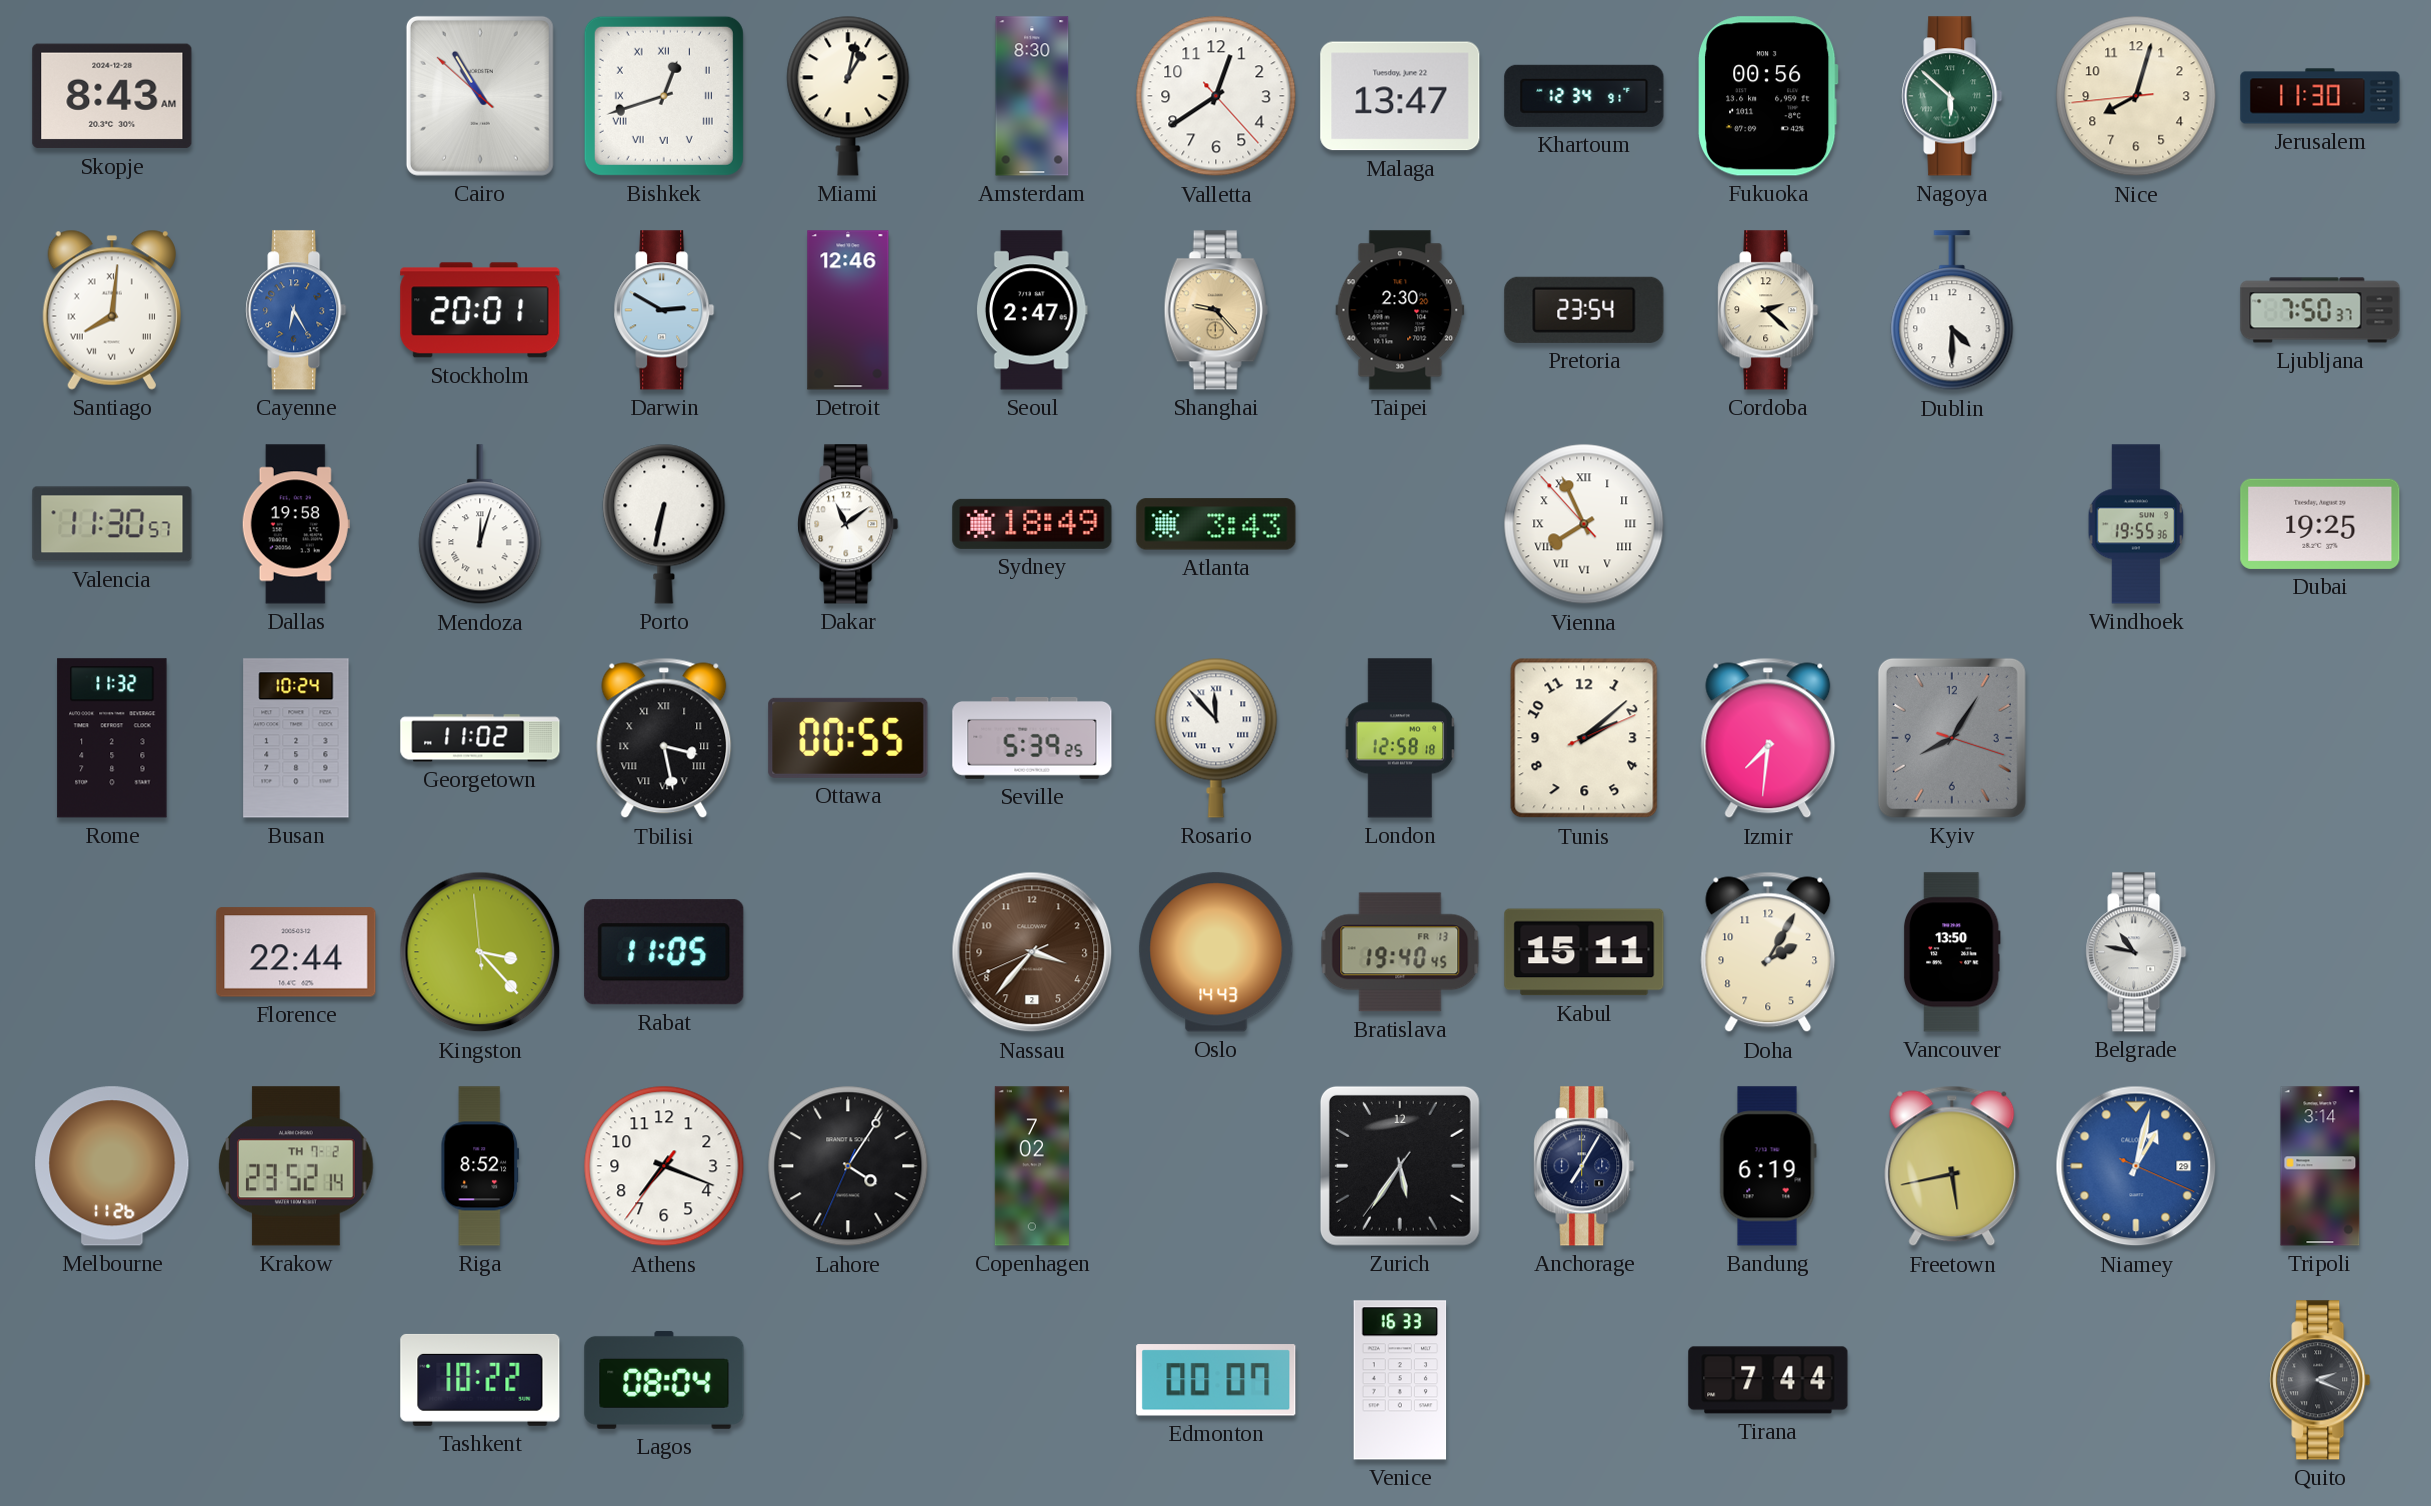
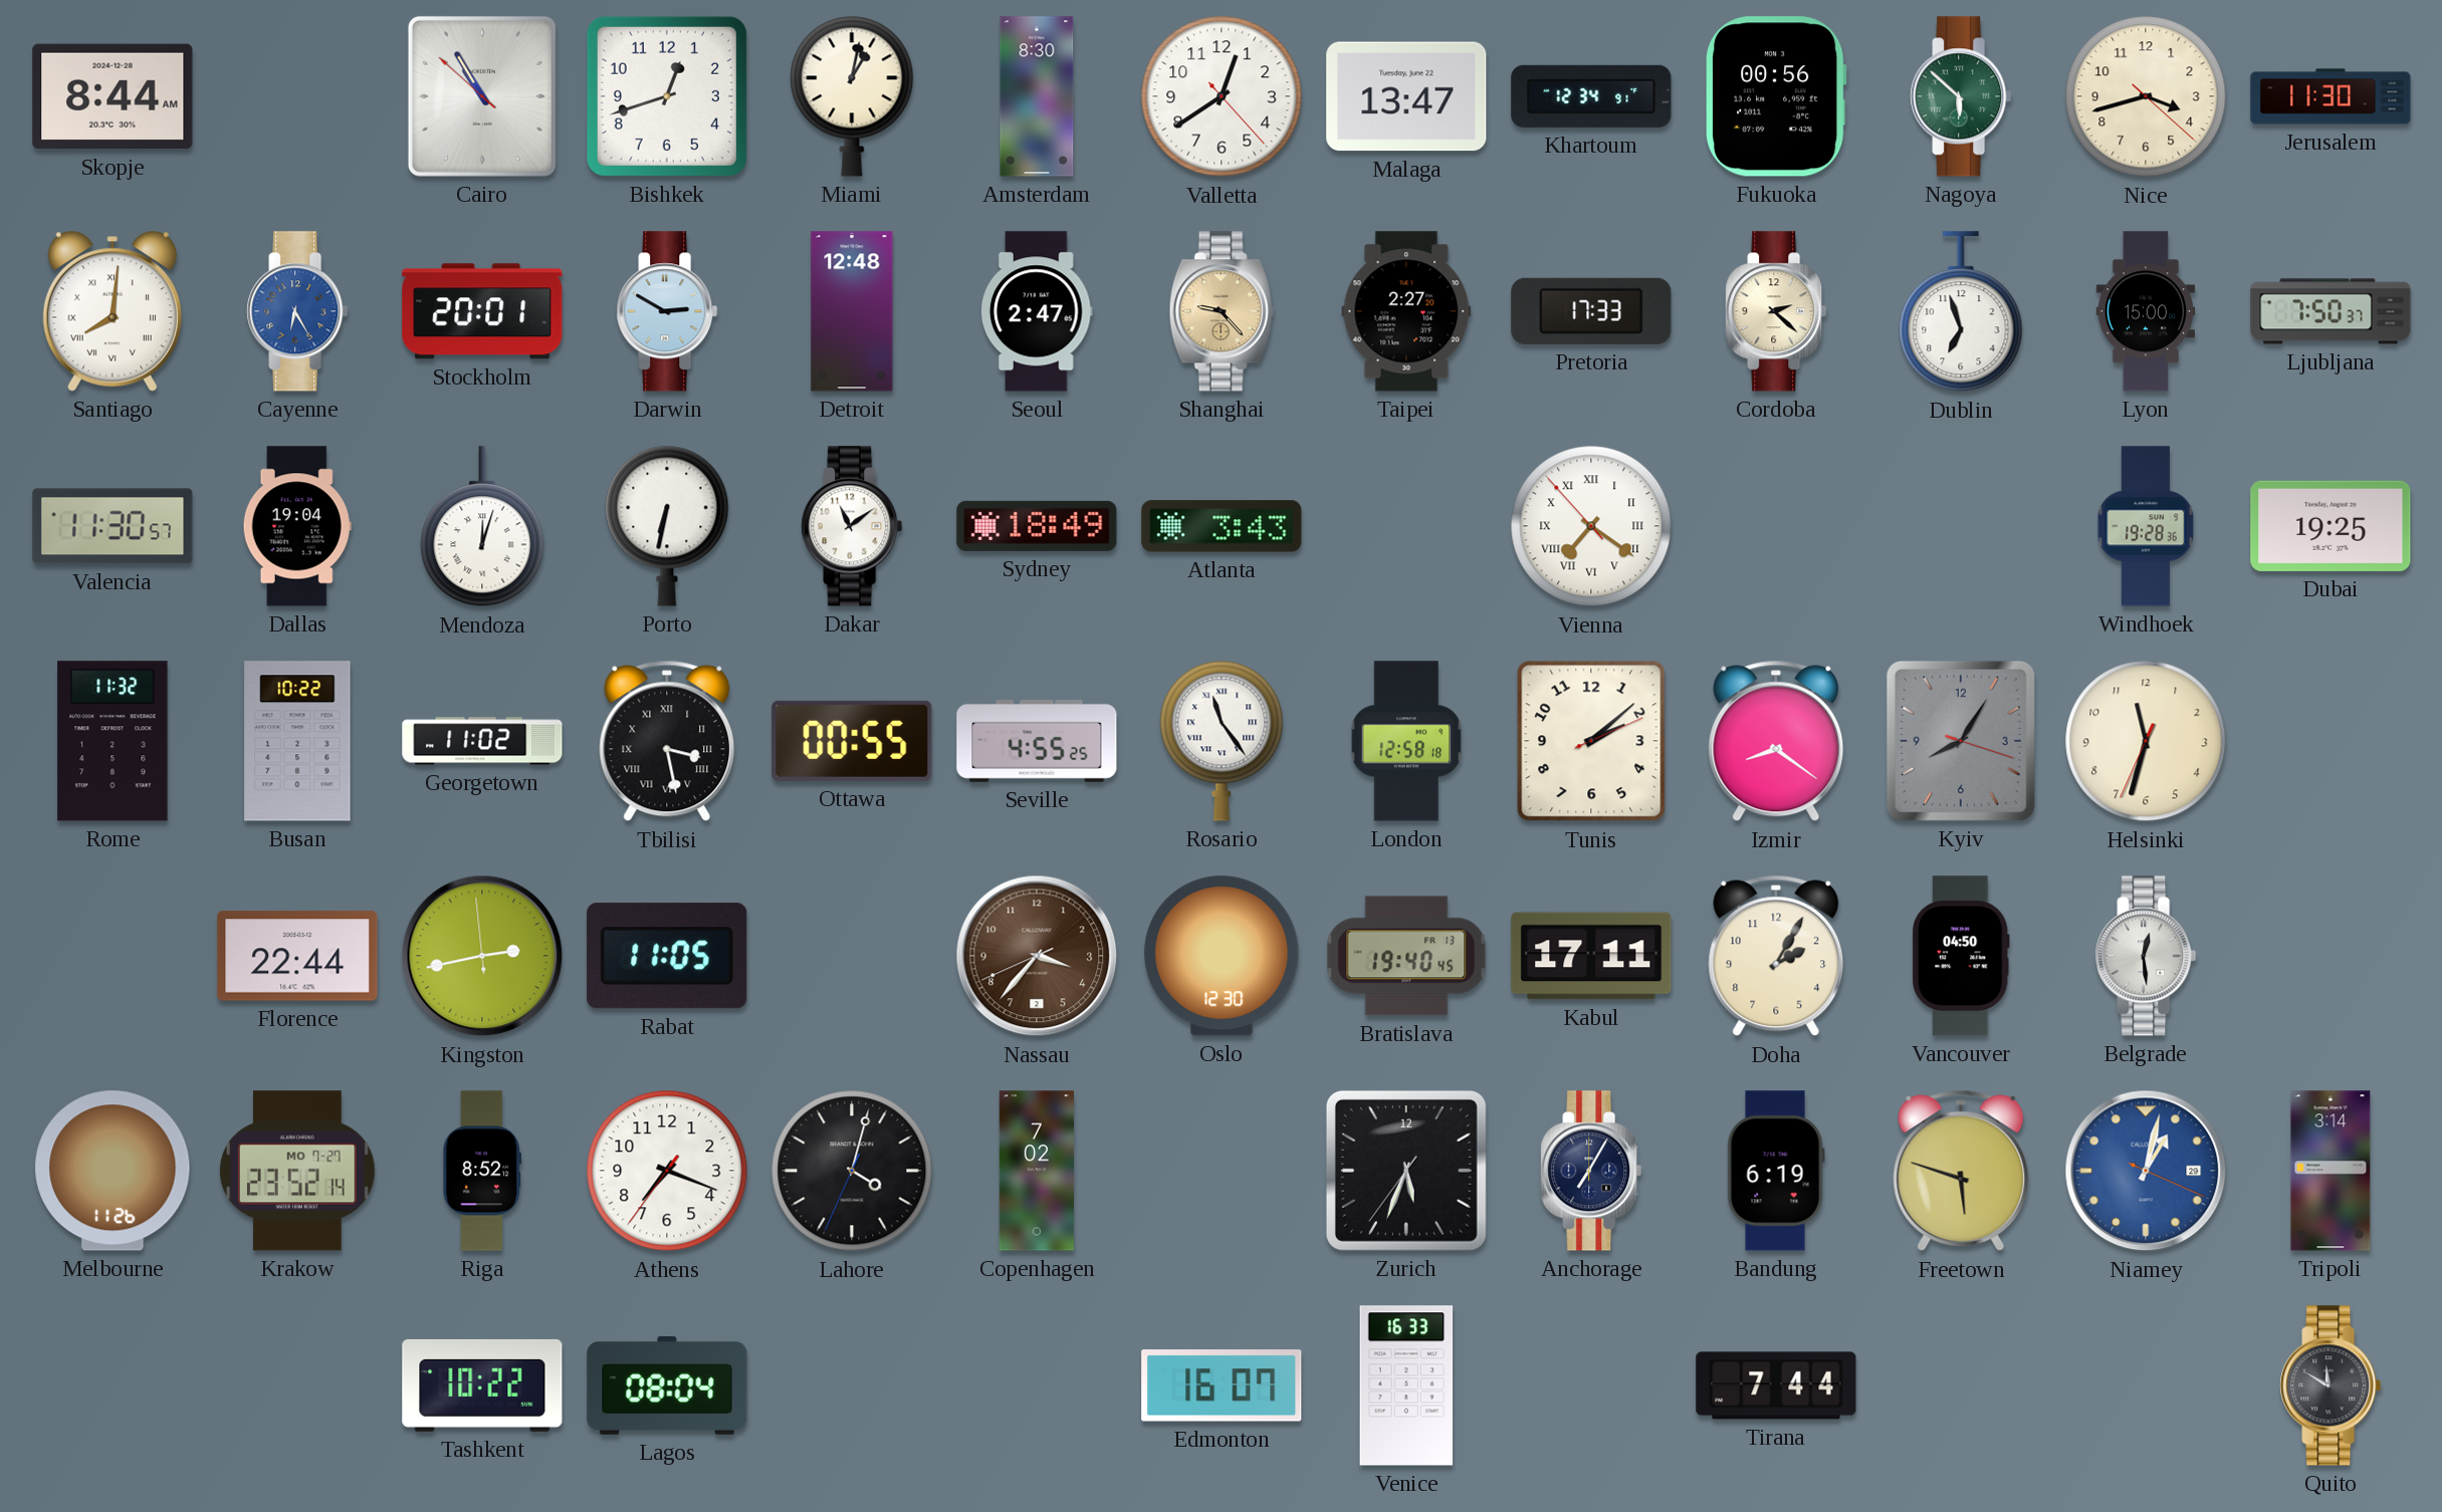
Skopje: 8:43 -> 8:44
Bishkek numerals: Roman -> Arabic
Nice: 8:02 -> 3:42
Detroit: 12:46 -> 12:48
Taipei: 2:30 -> 2:27
Pretoria: 23:54 -> 17:33
Dublin: 4:30 -> 6:57
Lyon: none -> 15:00
Dallas: 19:58 -> 19:04
Vienna: 7:55 -> 7:20
Windhoek: 19:55 -> 19:28
Busan: 10:24 -> 10:22
Seville: 5:39 -> 4:55
Rosario: 11:53 -> 11:24
Izmir: 7:31 -> 8:21
Helsinki: none -> 11:32
Kingston: 3:22 -> 2:42
Oslo: 14:43 -> 12:30
Kabul: 15:11 -> 17:11
Vancouver: 13:50 -> 04:50
Belgrade: 10:47 -> 12:29
Krakow date: TH 7-2 -> MO 7-27
Lahore: 4:05 -> 4:02
Zurich: 5:35 -> 5:33
Freetown: 5:43 -> 5:48
Edmonton: 00:07 -> 16:07
Quito: 2:19 -> 11:50
